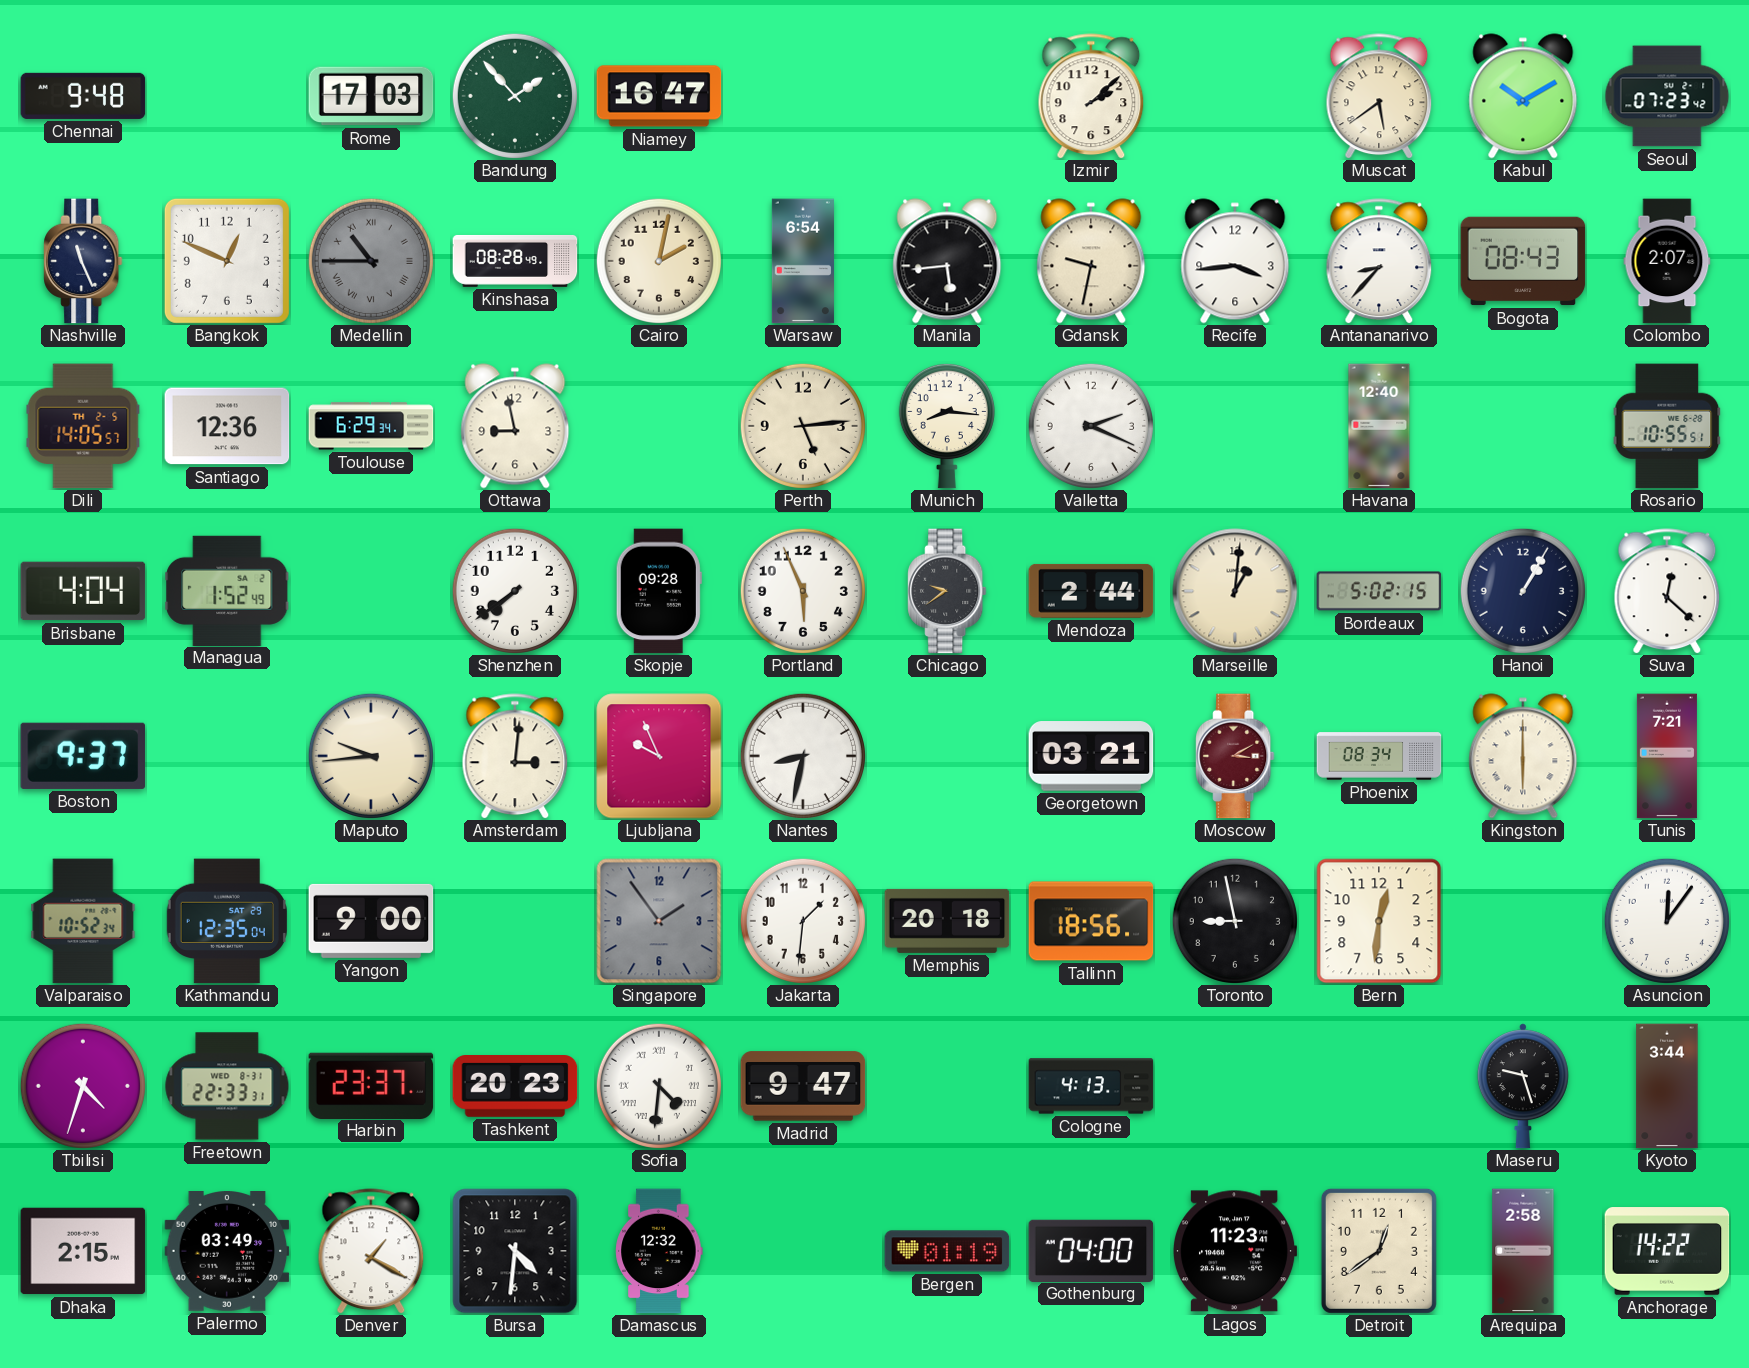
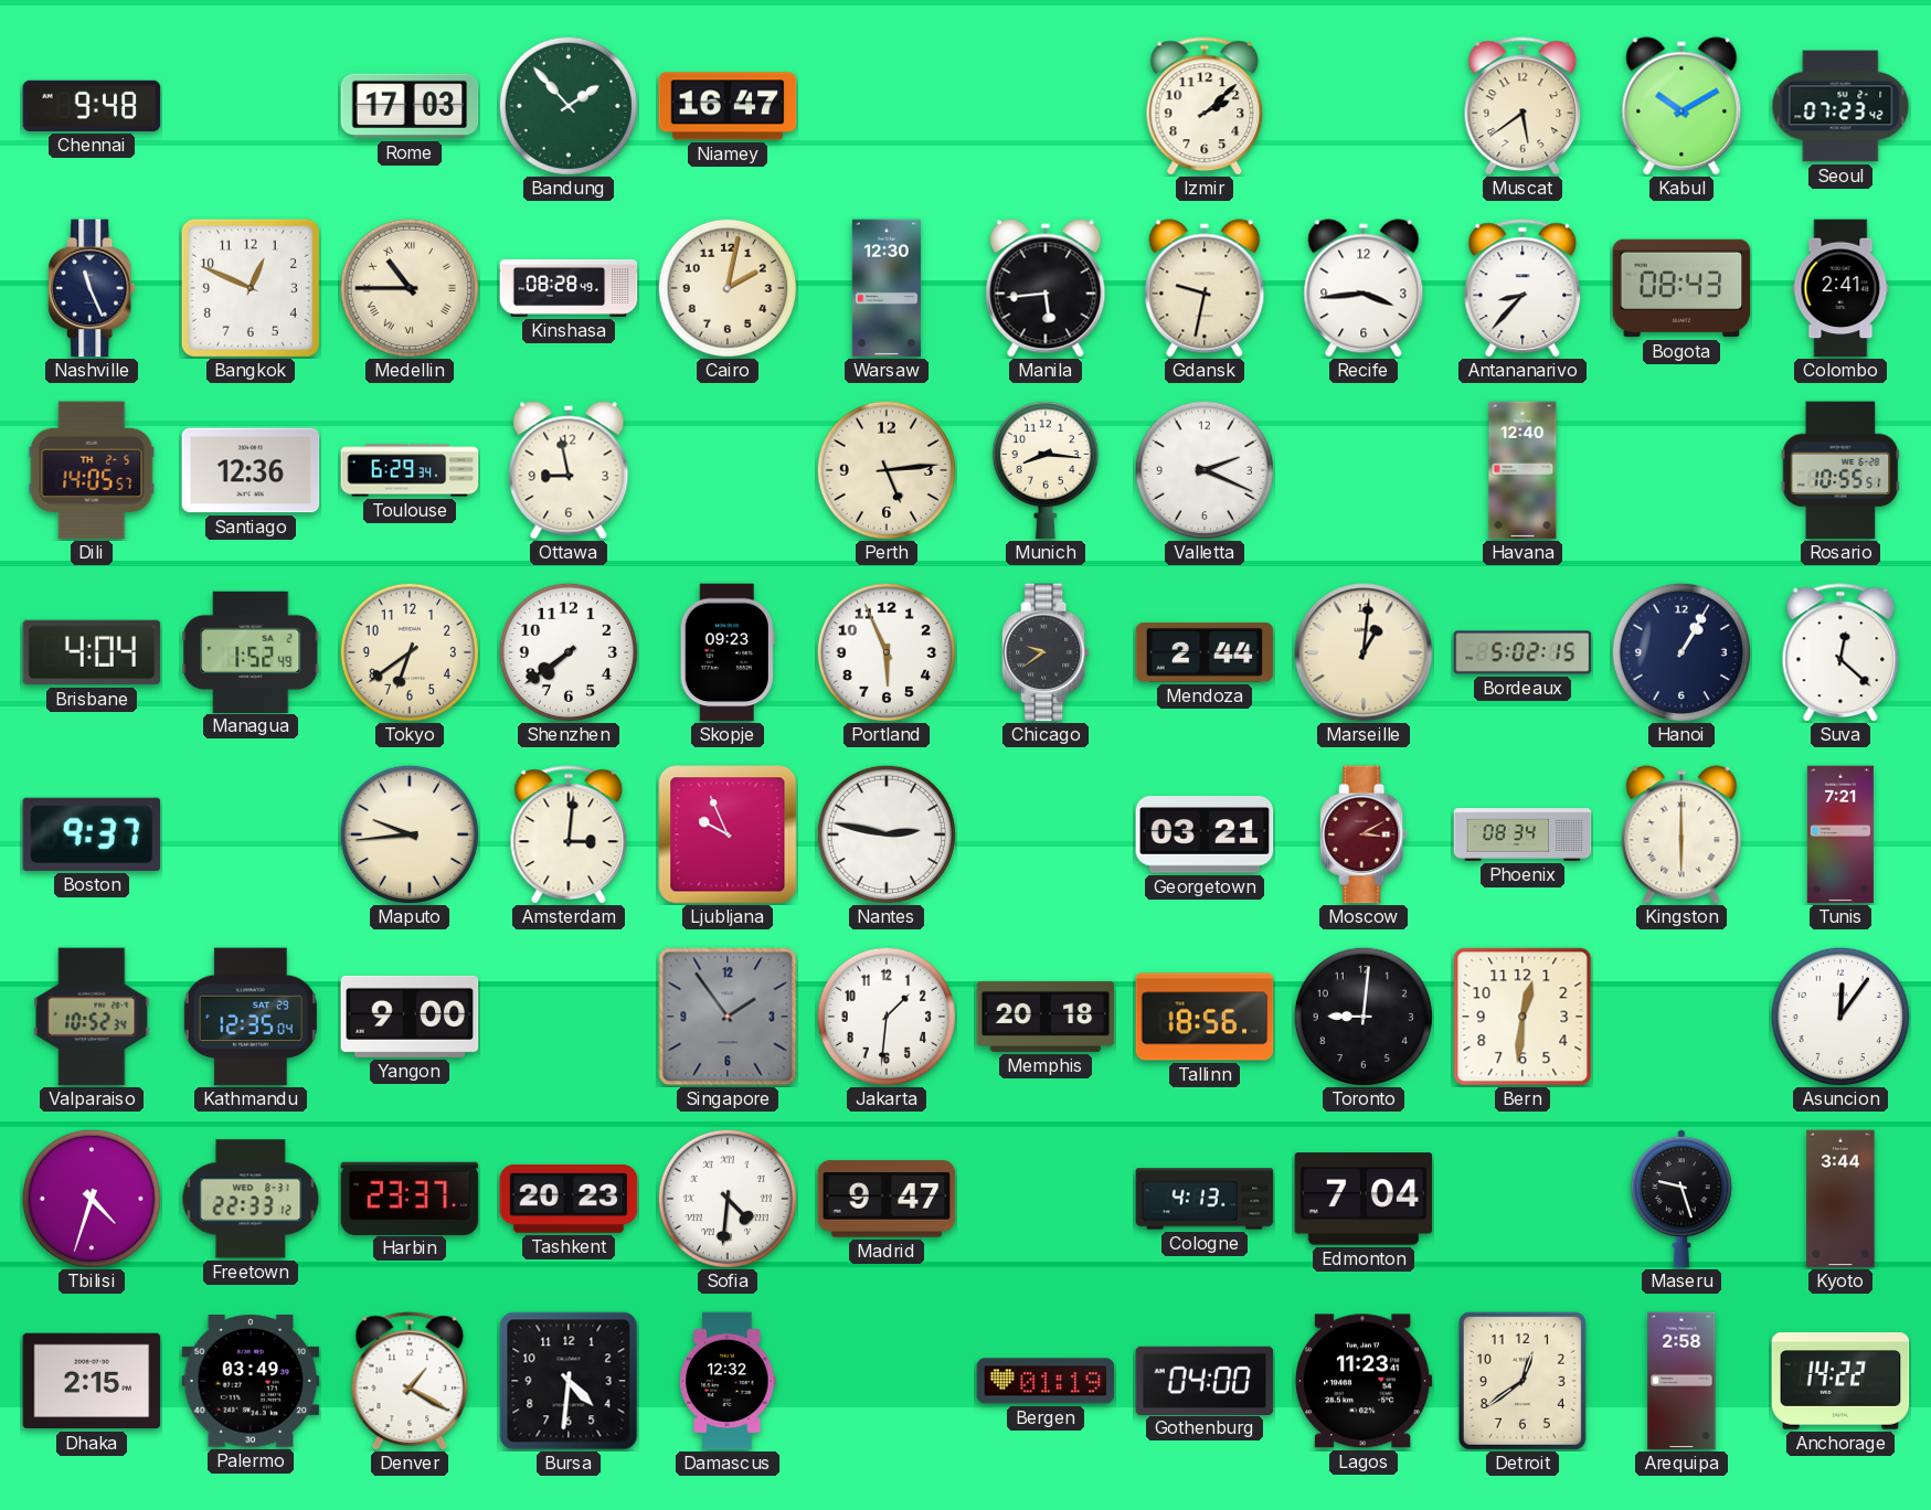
Medellin dial: grey -> cream
Warsaw: 6:54 -> 12:30
Colombo: 2:07 -> 2:41
Tokyo: none -> 6:39
Skopje: 09:28 -> 09:23
Nantes: 8:32 -> 2:47
Toronto: 8:58 -> 9:01
Freetown: 22:33:31 -> 22:33:12
Edmonton: none -> 7:04
